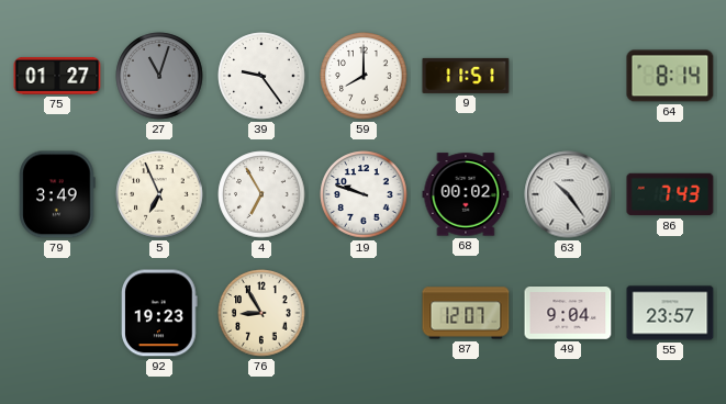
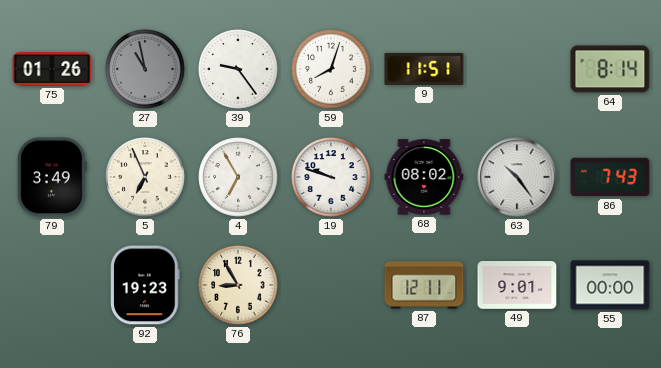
75: 01:27 -> 01:26
27: 11:03 -> 10:58
59: 8:00 -> 8:03
68: 00:02 -> 08:02
87: 12:07 -> 12:11
49: 9:04 -> 9:01
55: 23:57 -> 00:00
